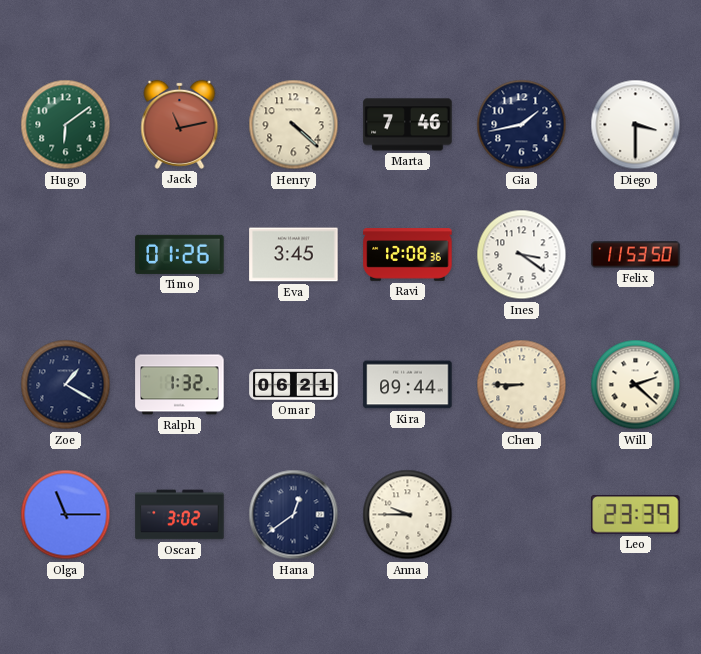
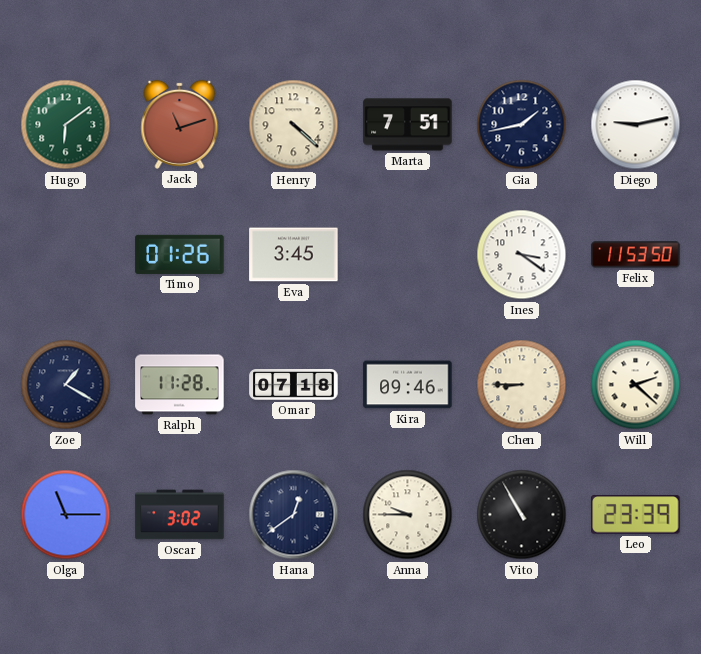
Jack: 11:13 -> 11:12
Marta: 7:46 -> 7:51
Diego: 3:30 -> 9:13
Ravi: 12:08 -> none
Ralph: 1:32 -> 11:28
Omar: 06:21 -> 07:18
Kira: 09:44 -> 09:46
Vito: none -> 10:55
